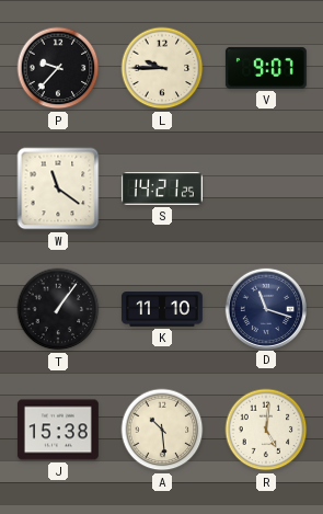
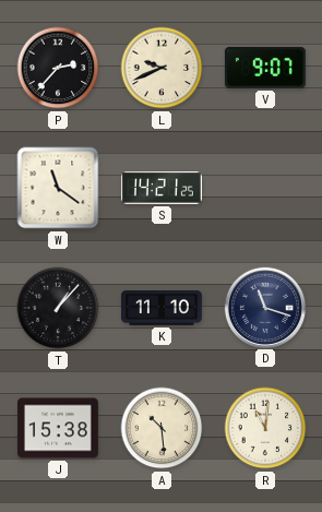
P: 9:37 -> 2:37
L: 9:45 -> 9:41
T: 1:06 -> 1:07
R: 5:01 -> 11:01
